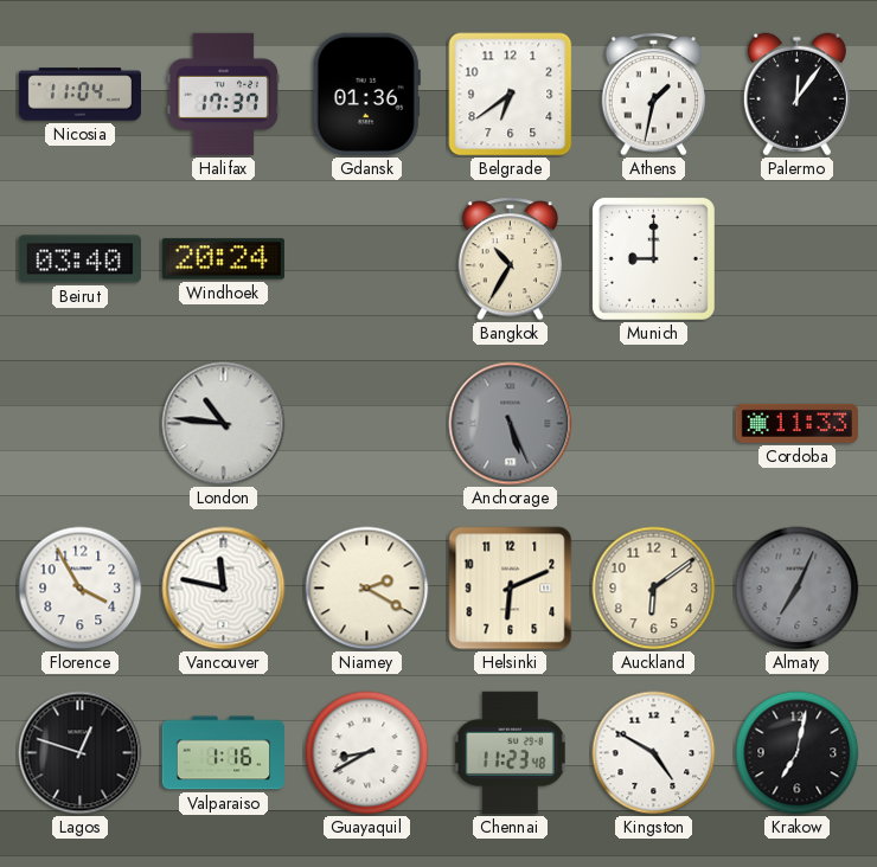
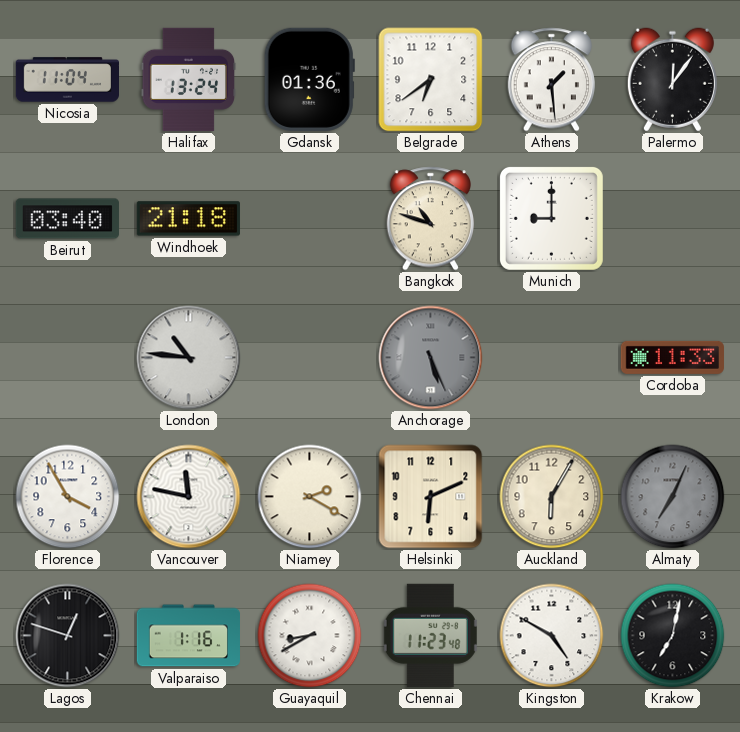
Halifax: 17:37 -> 13:24
Athens: 1:32 -> 1:29
Windhoek: 20:24 -> 21:18
Bangkok: 10:35 -> 10:48
Auckland: 6:09 -> 6:05
